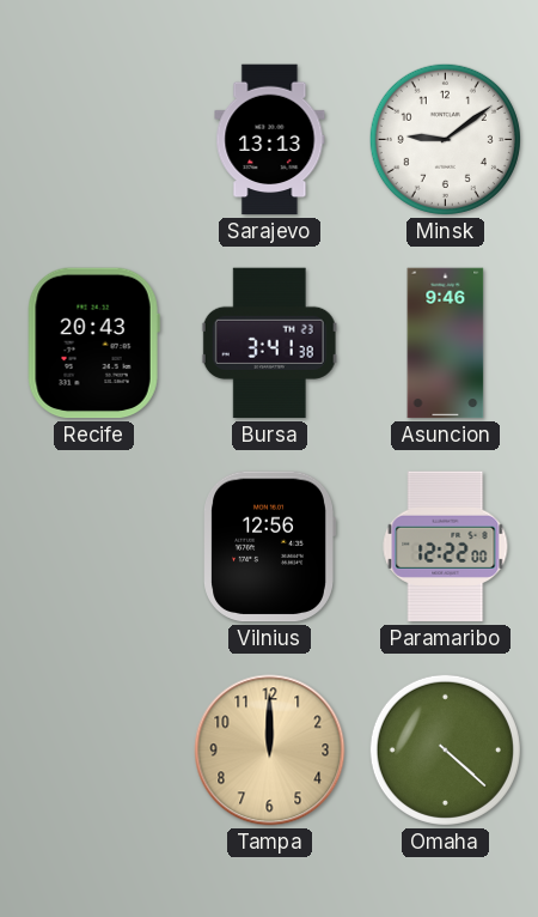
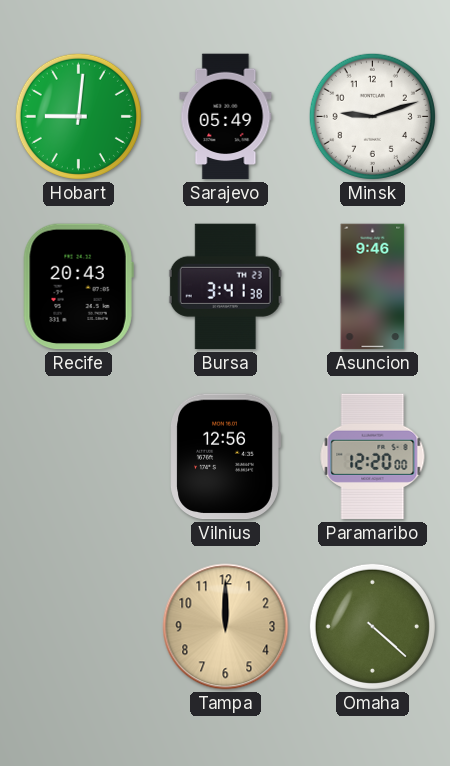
Hobart: none -> 9:01
Sarajevo: 13:13 -> 05:49
Minsk: 9:09 -> 9:12
Paramaribo: 12:22 -> 12:20
